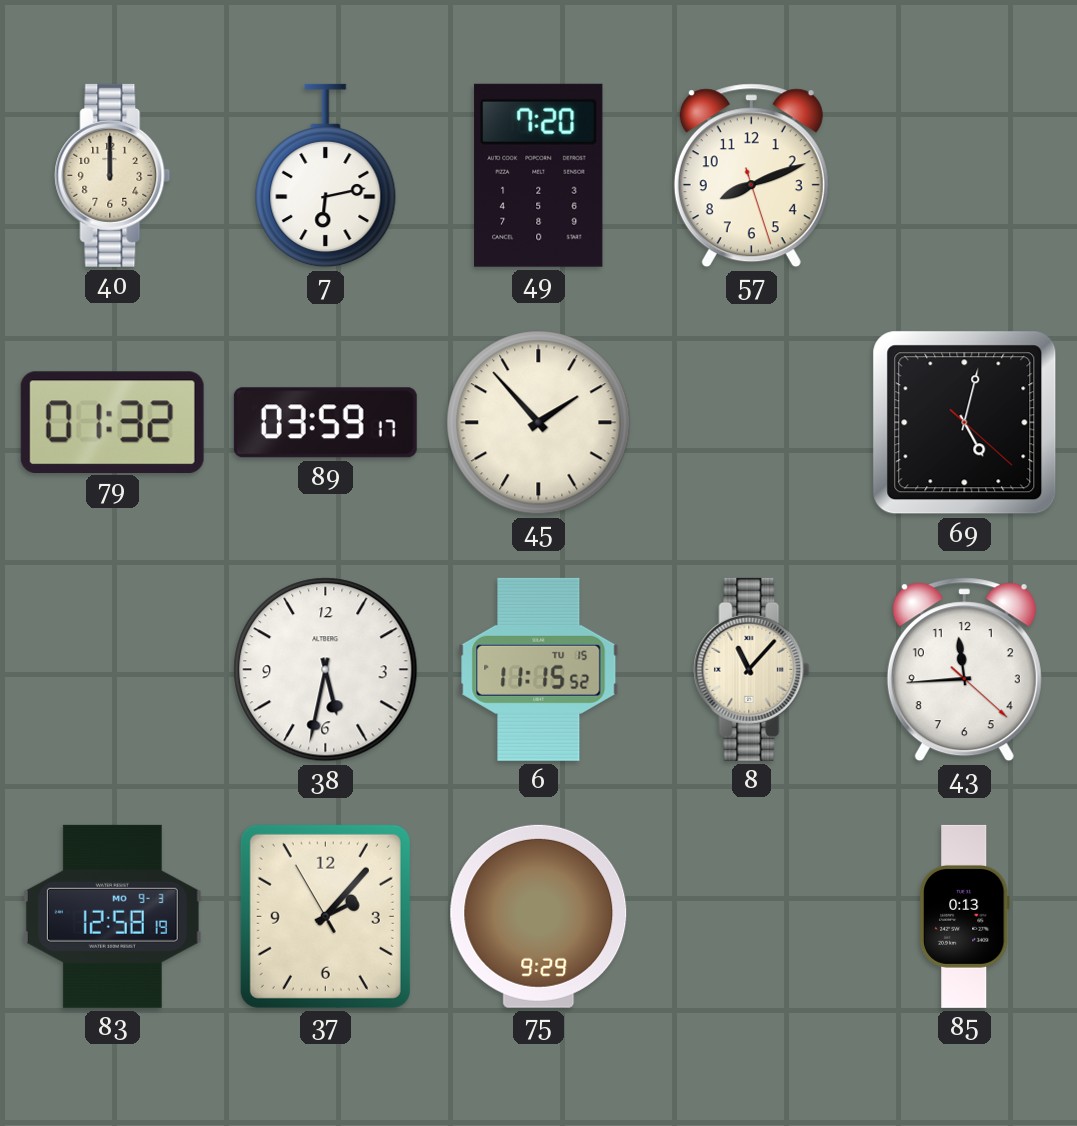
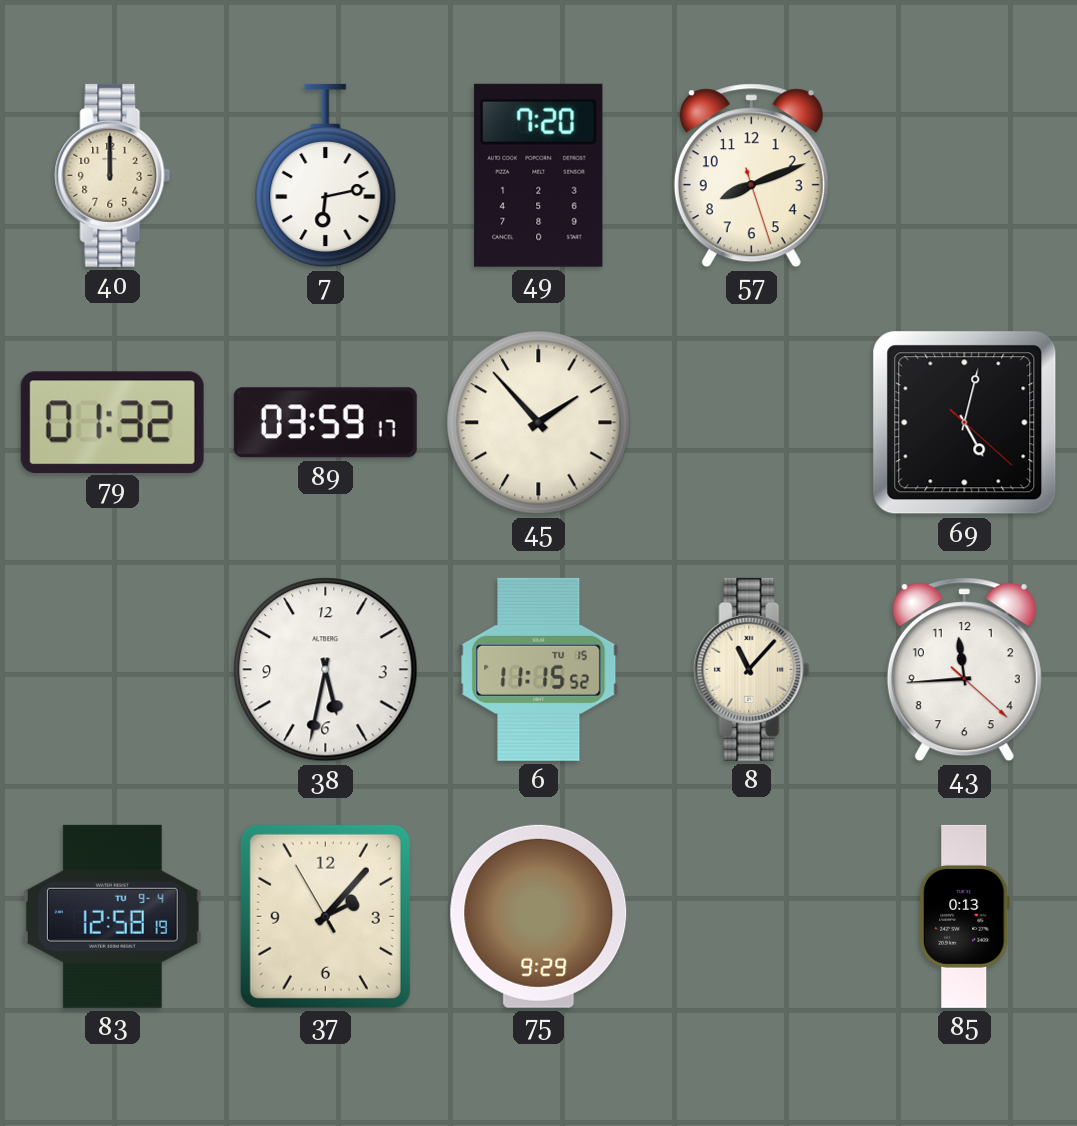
83 date: MO 9-3 -> TU 9-4
